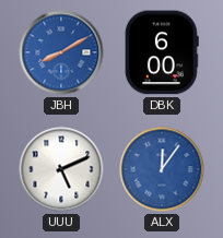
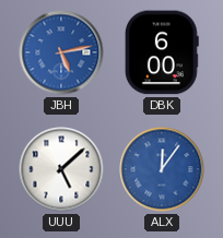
JBH: 8:10 -> 5:13
UUU: 5:11 -> 5:08
